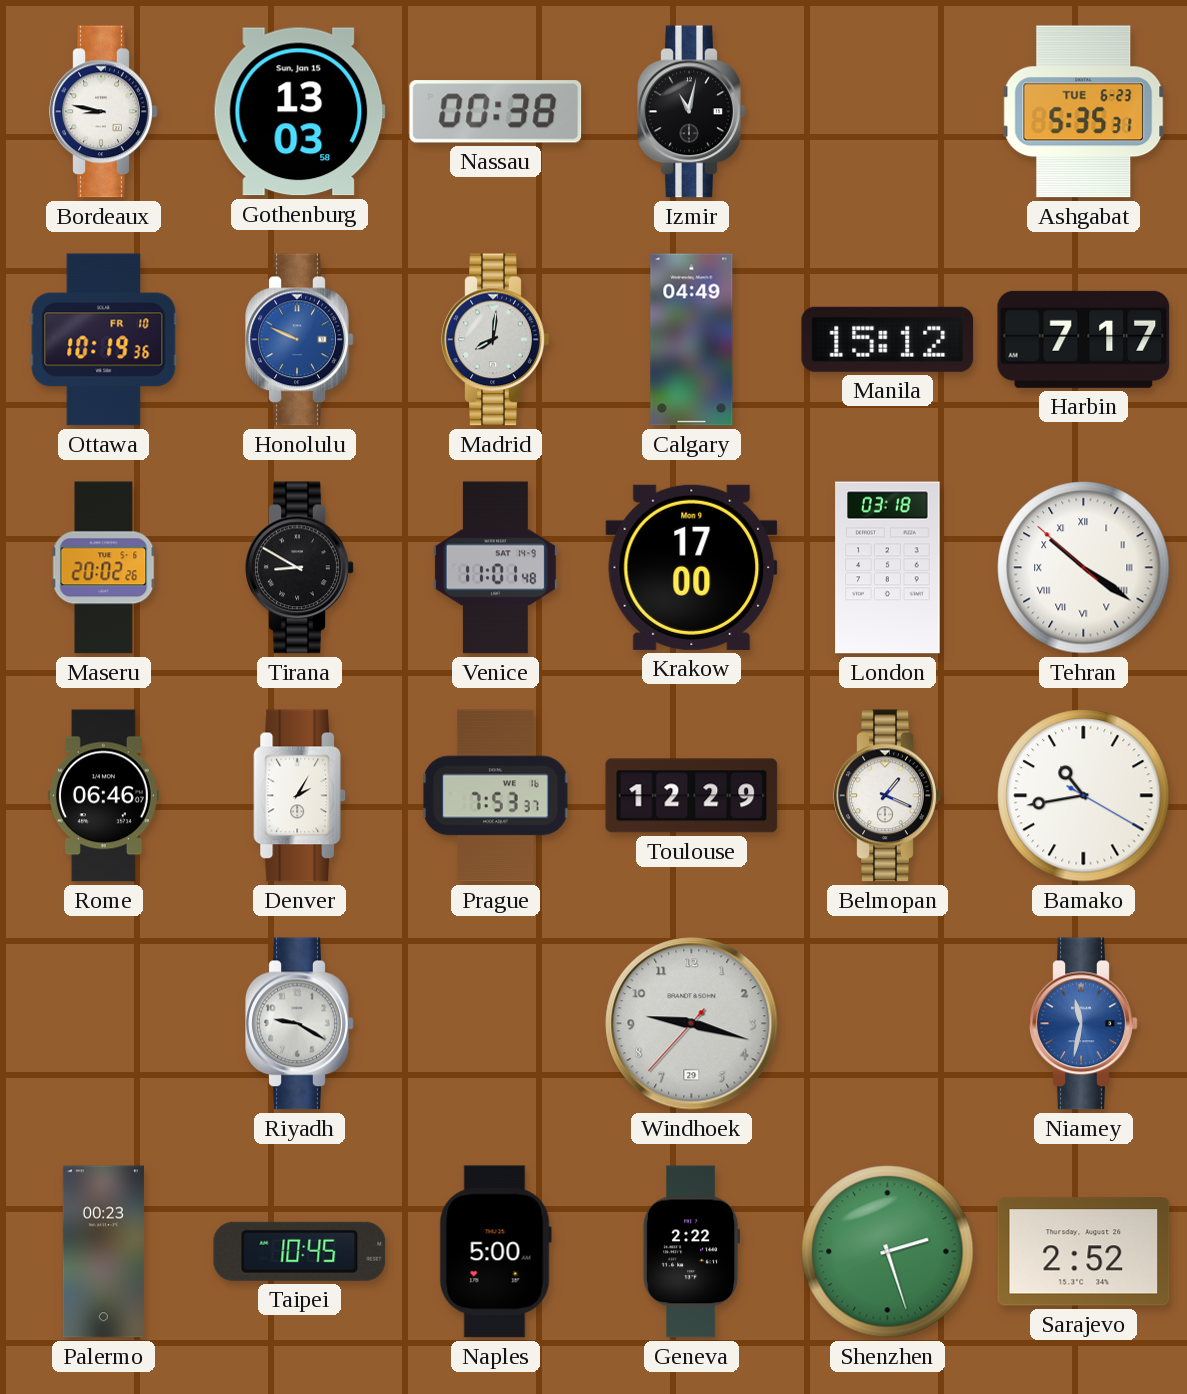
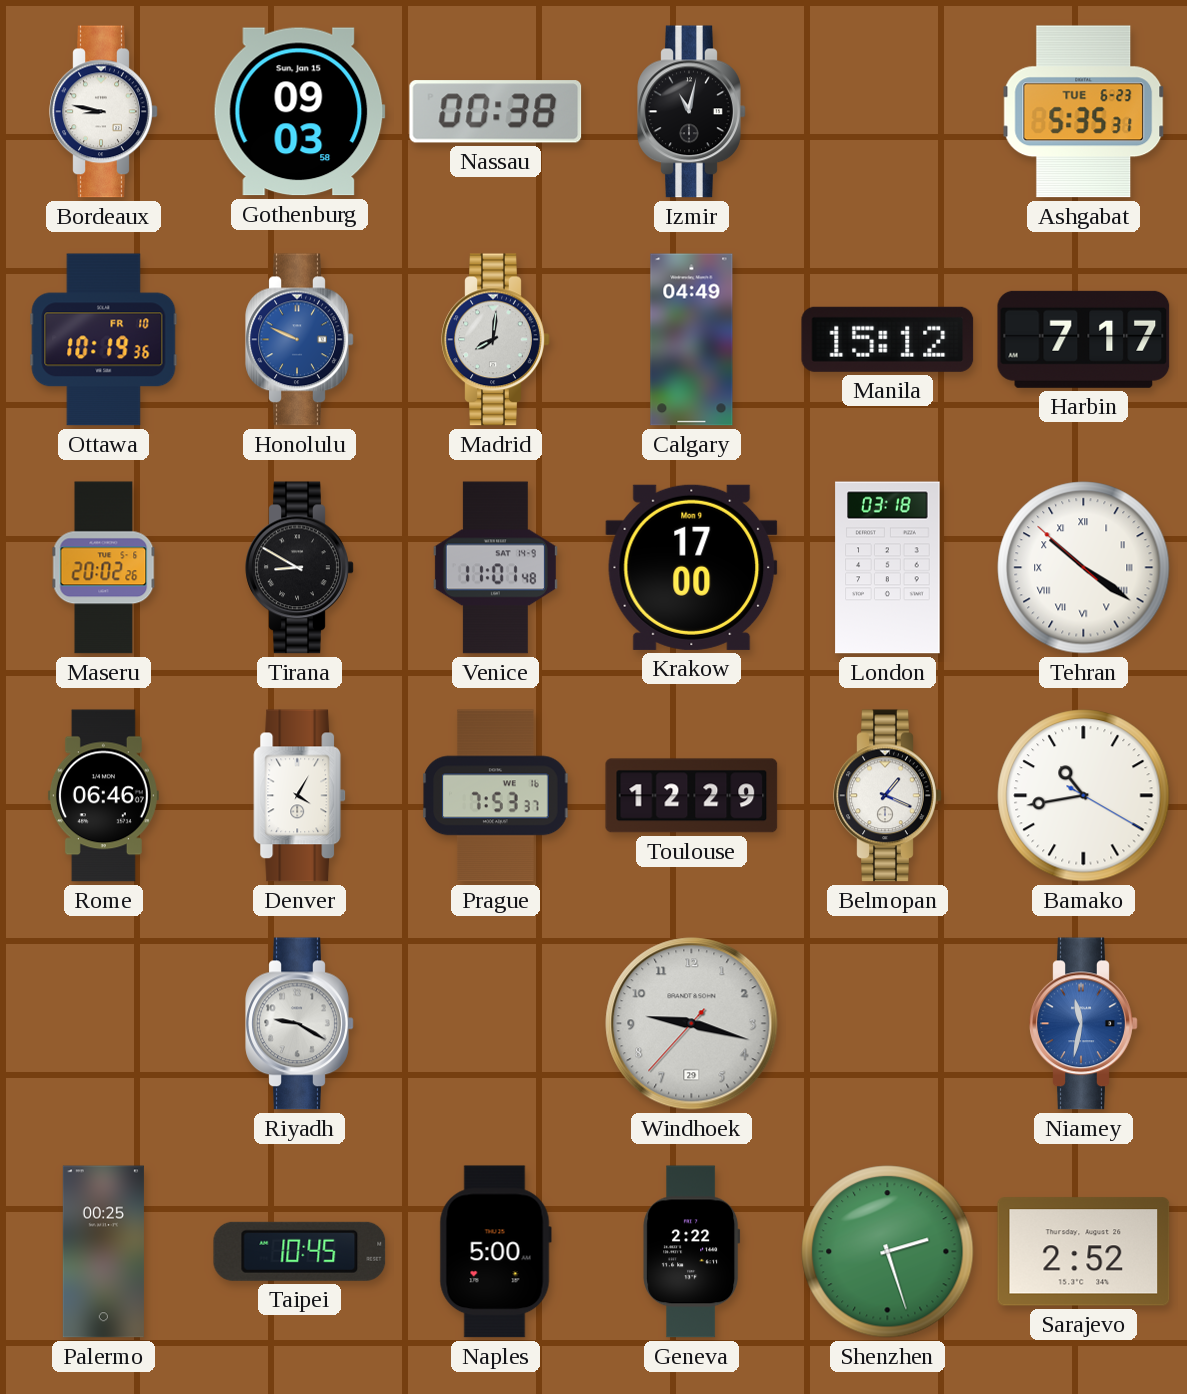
Gothenburg: 13:03 -> 09:03
Denver: 2:05 -> 4:05
Palermo: 00:23 -> 00:25
